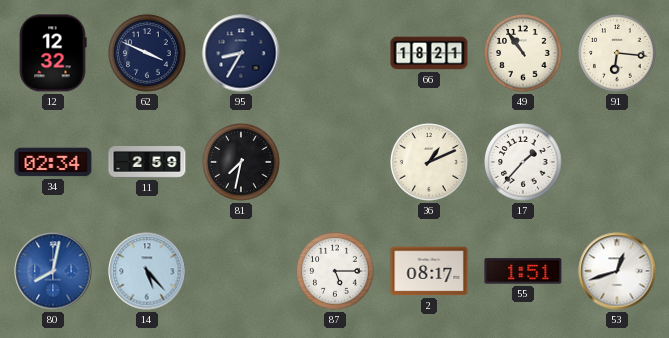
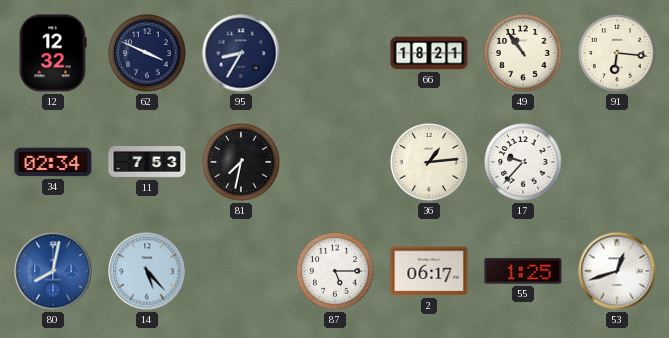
11: 2:59 -> 7:53
36: 1:11 -> 1:14
17: 1:37 -> 9:37
2: 08:17 -> 06:17
55: 1:51 -> 1:25
